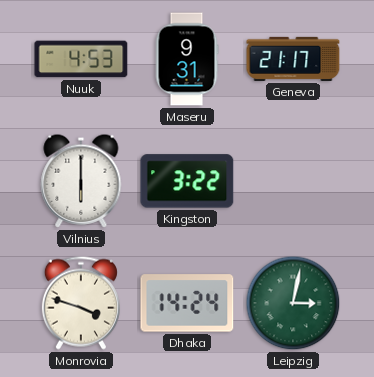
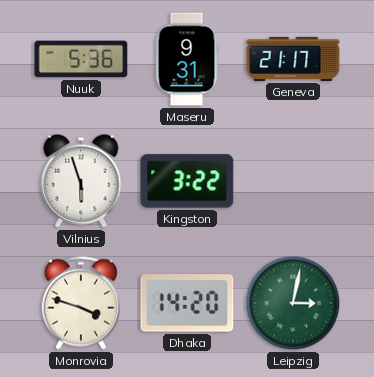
Nuuk: 4:53 -> 5:36
Vilnius: 6:00 -> 5:57
Dhaka: 14:24 -> 14:20
